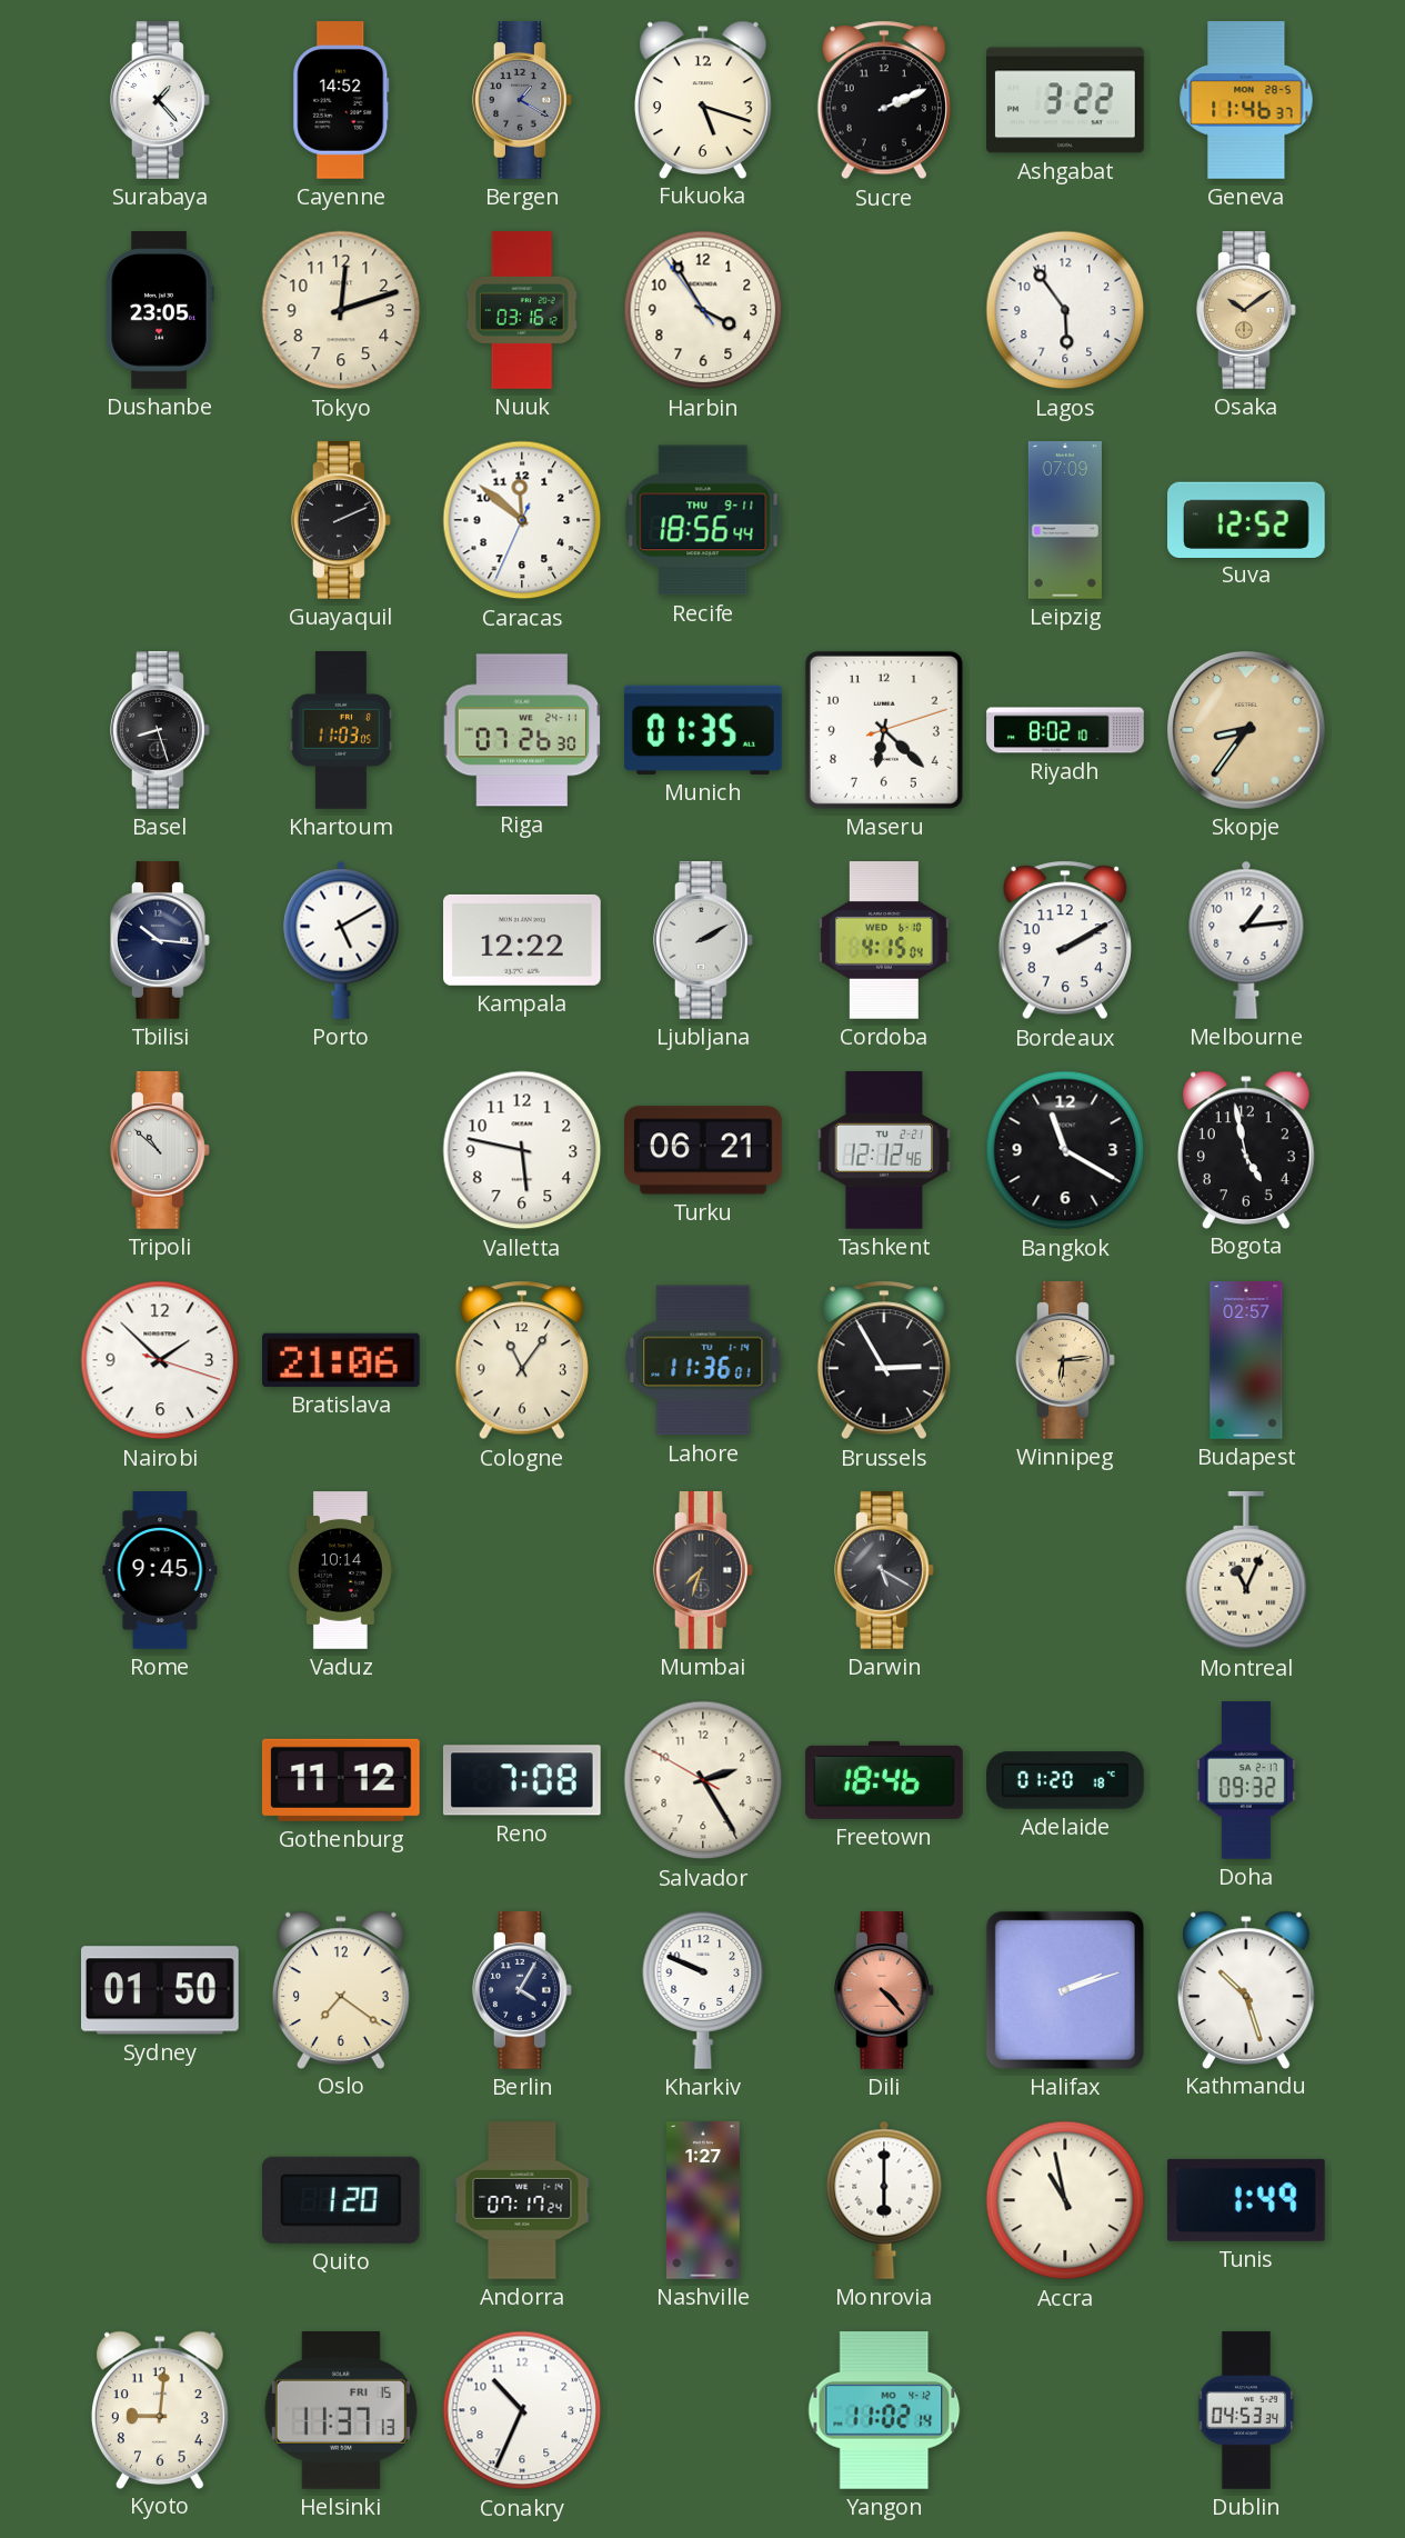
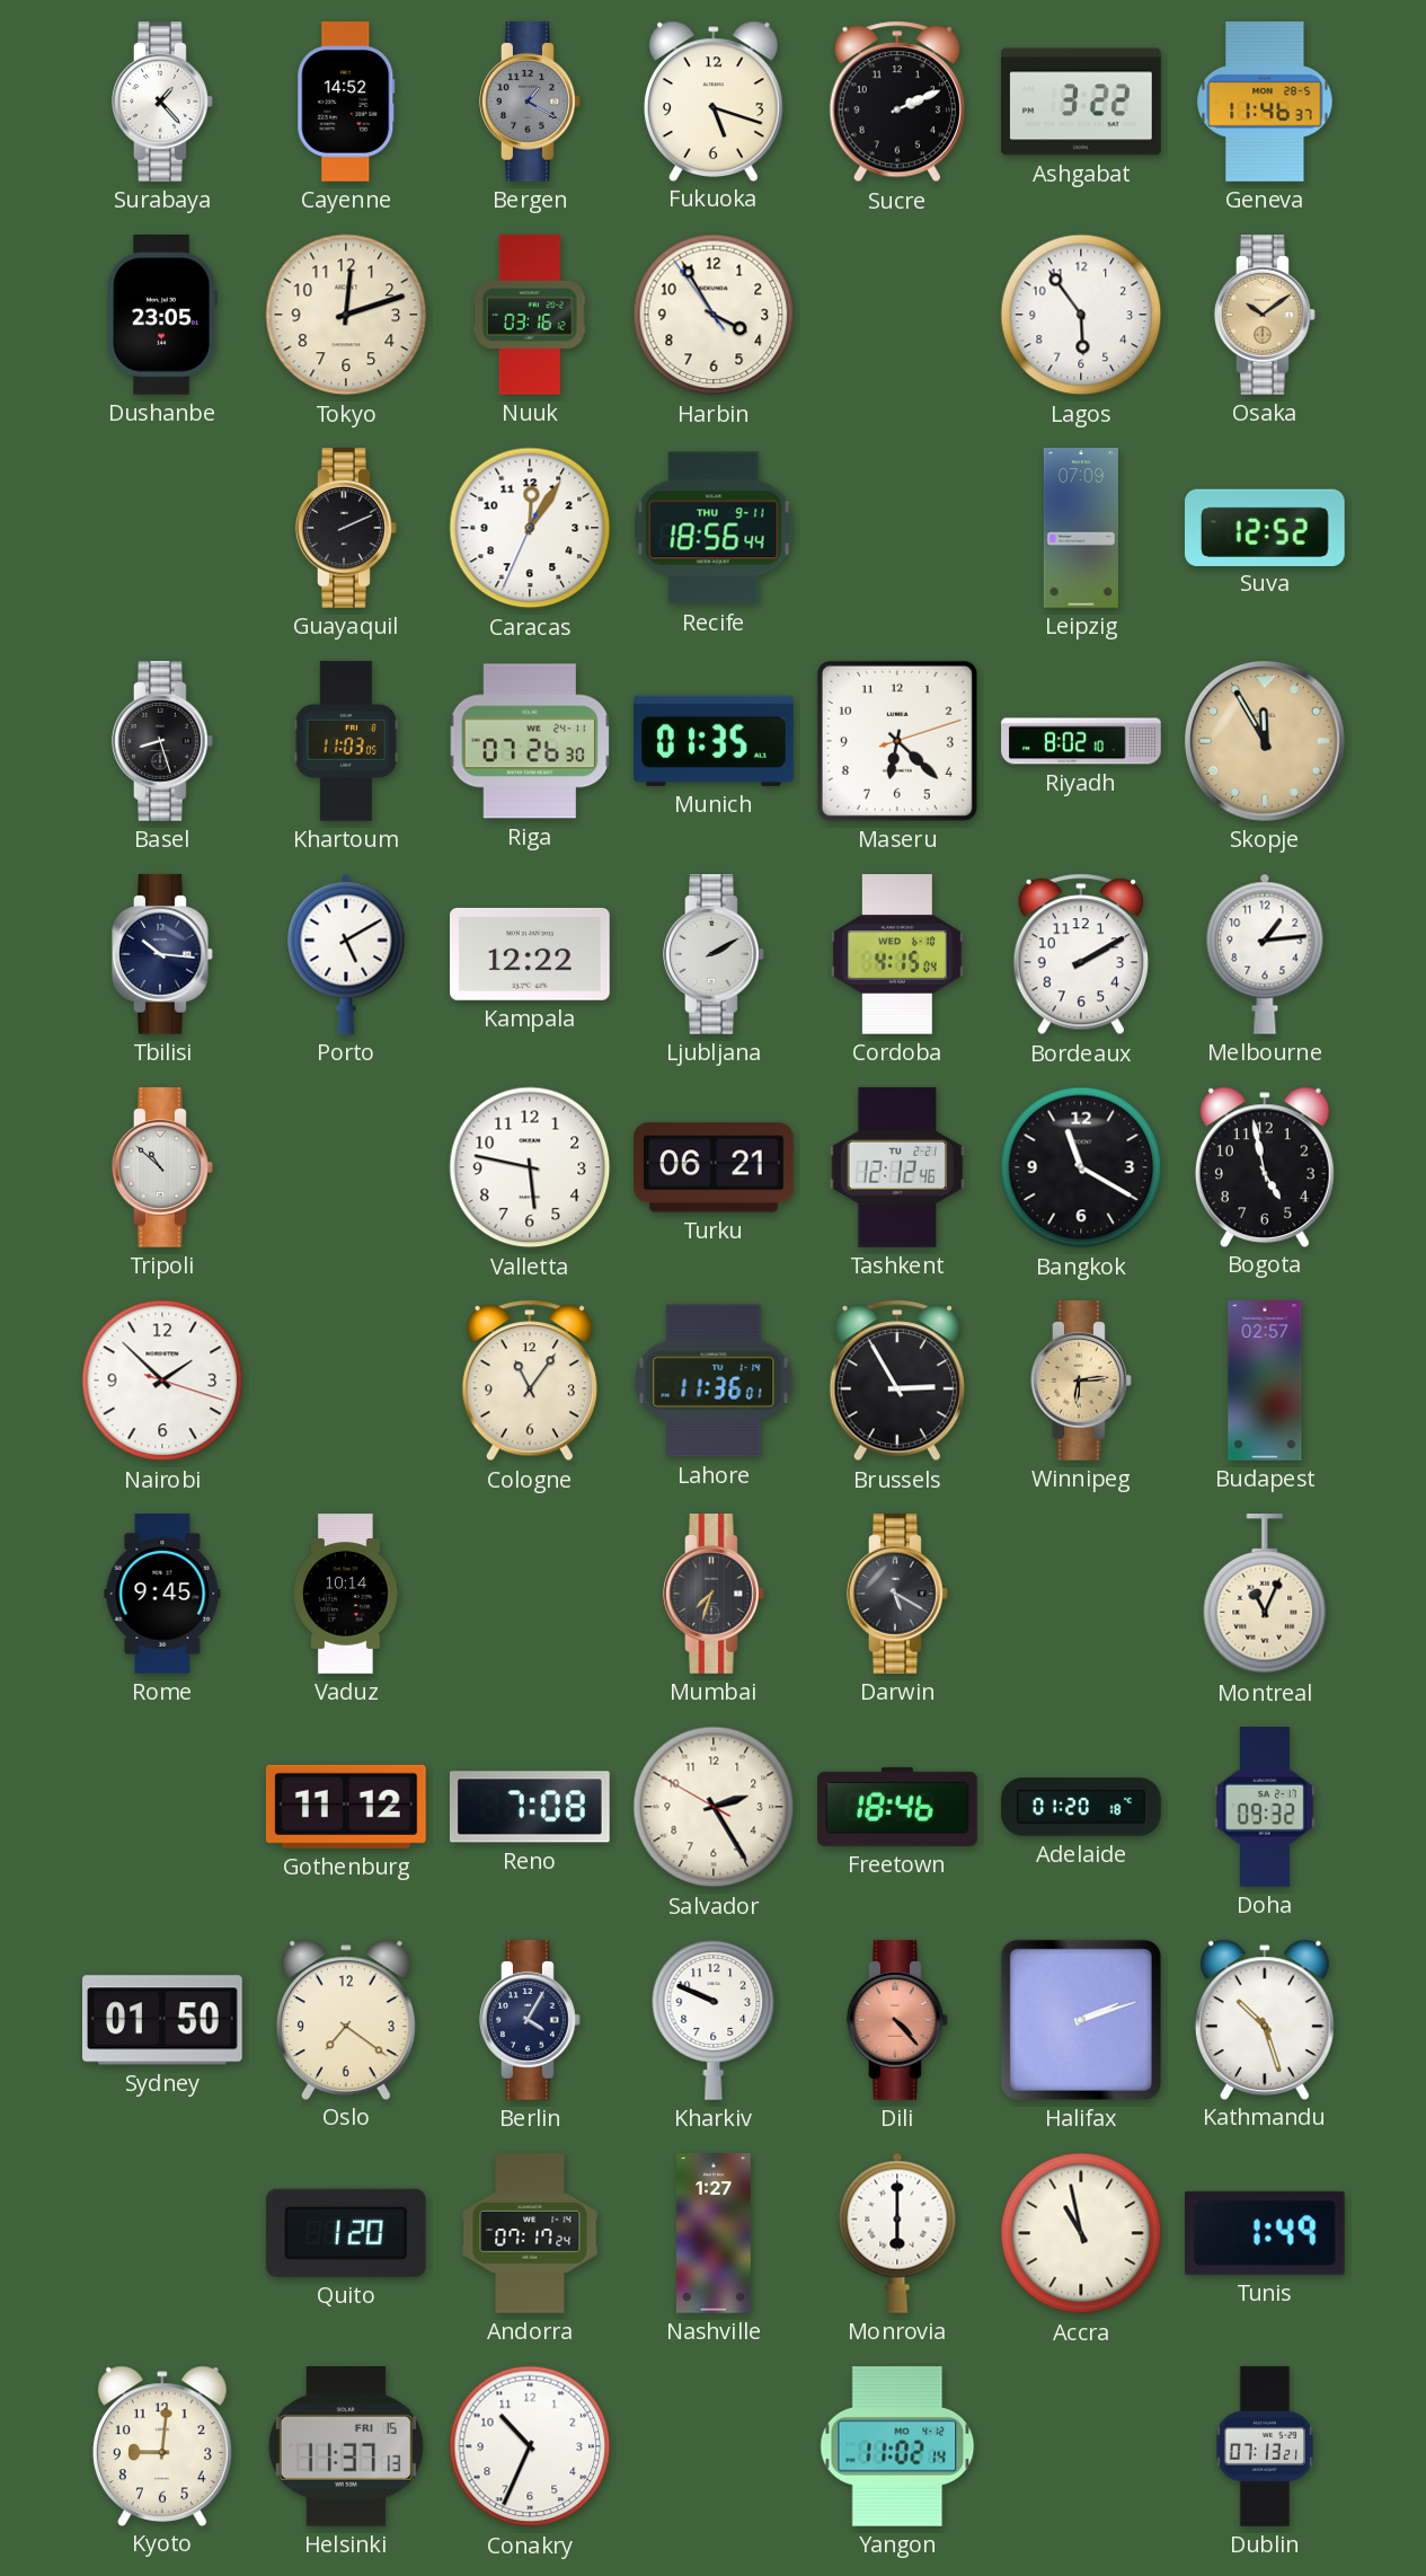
Caracas: 11:51 -> 12:05
Skopje: 8:36 -> 11:55
Bratislava: 21:06 -> none
Dublin: 04:53 -> 07:13
